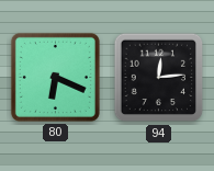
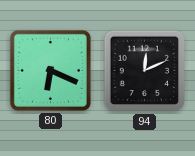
94: 12:14 -> 12:11
